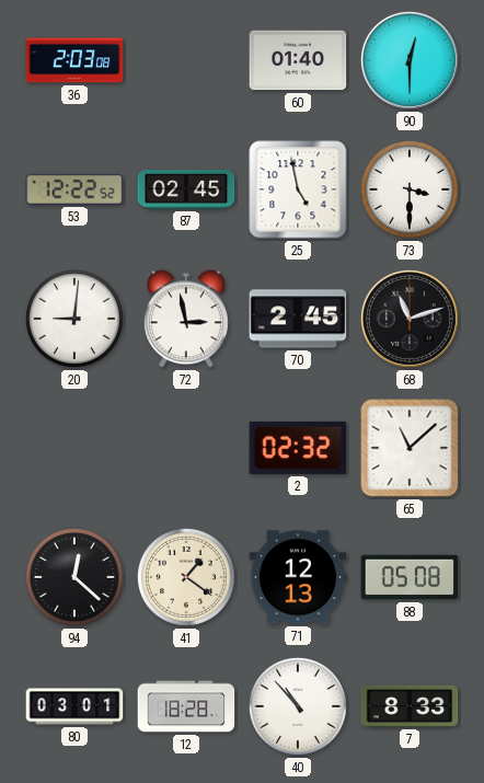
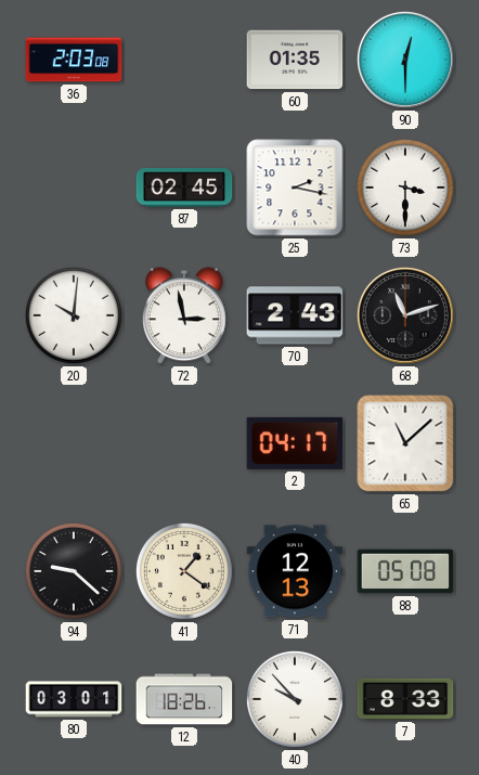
60: 01:40 -> 01:35
53: 12:22 -> none
25: 4:58 -> 2:17
20: 9:01 -> 10:01
70: 2:45 -> 2:43
2: 02:32 -> 04:17
94: 12:22 -> 9:22
12: 18:28 -> 18:26
40: 10:53 -> 9:53
